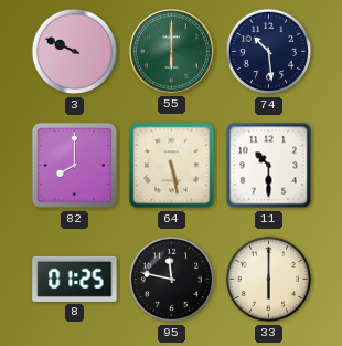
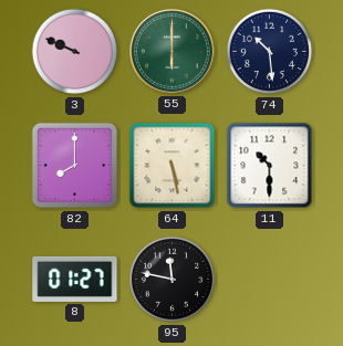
8: 01:25 -> 01:27
33: 6:00 -> none
